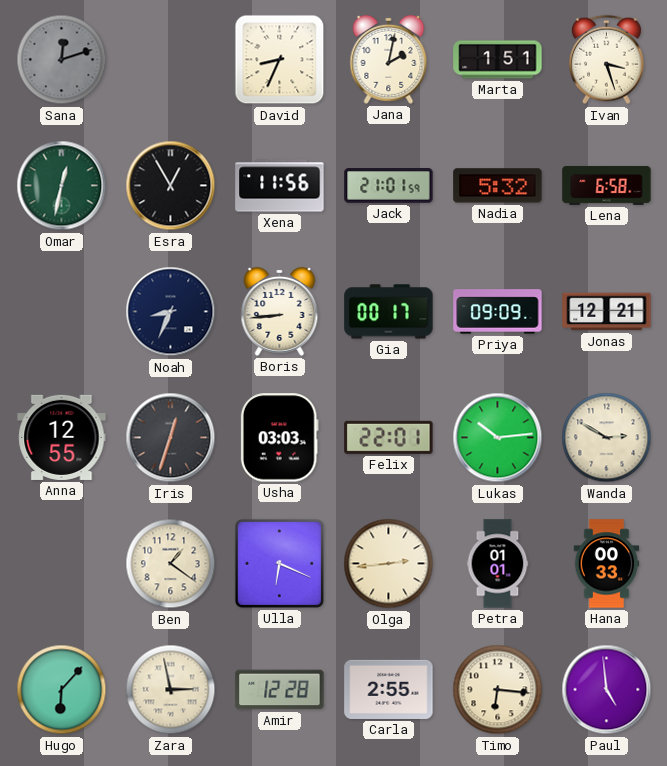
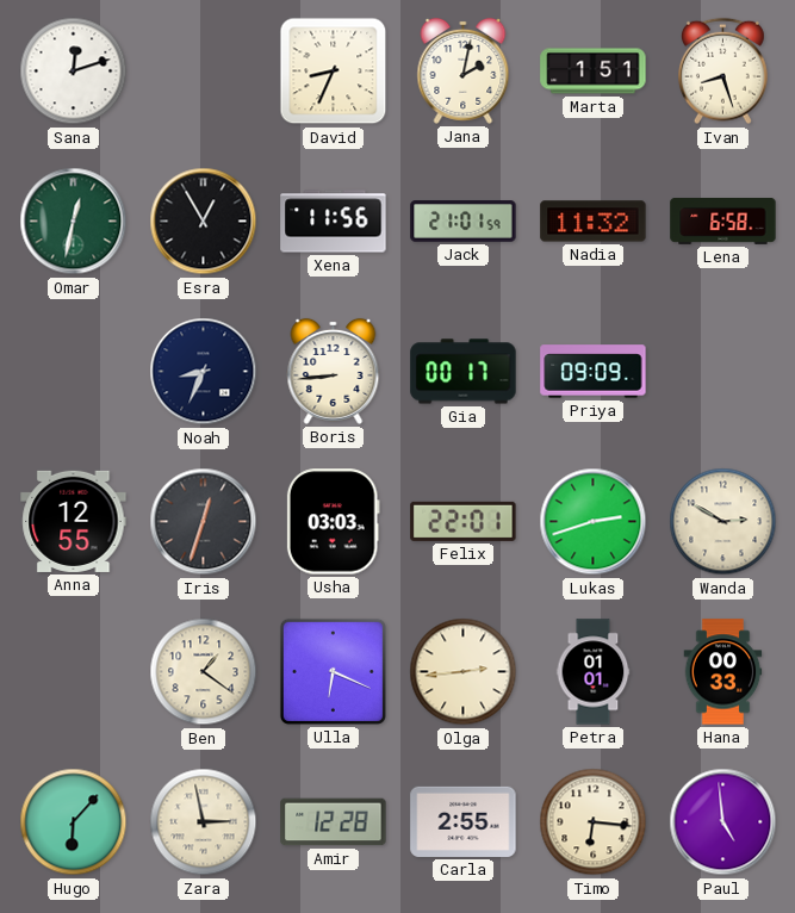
Sana dial: grey -> white
Ivan: 3:27 -> 8:27
Nadia: 5:32 -> 11:32
Jonas: 12:21 -> none
Lukas: 10:14 -> 2:42
